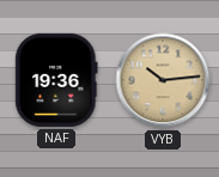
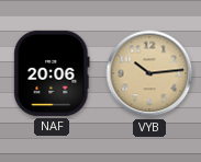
NAF: 19:36 -> 20:06
